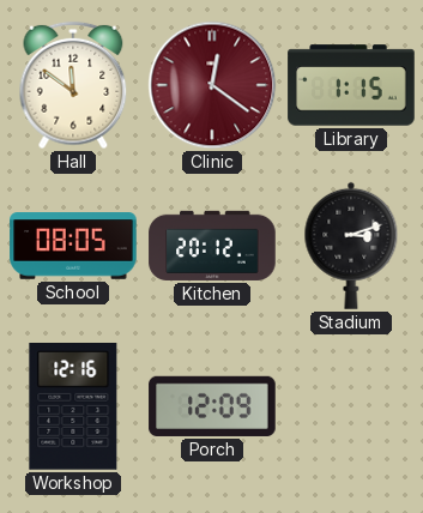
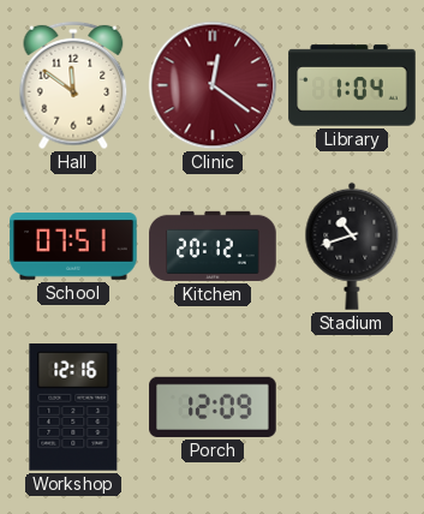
Library: 1:15 -> 1:04
School: 08:05 -> 07:51
Stadium: 3:12 -> 10:42
